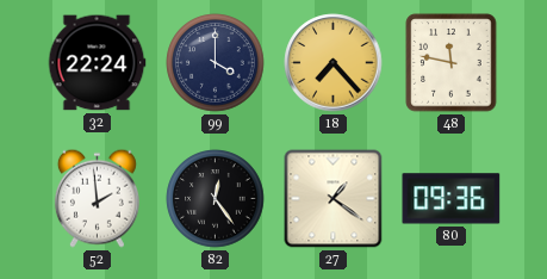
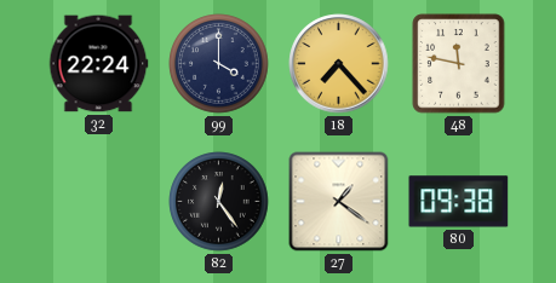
52: 1:59 -> none
80: 09:36 -> 09:38
